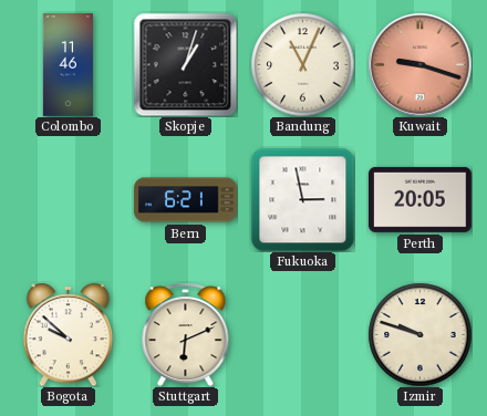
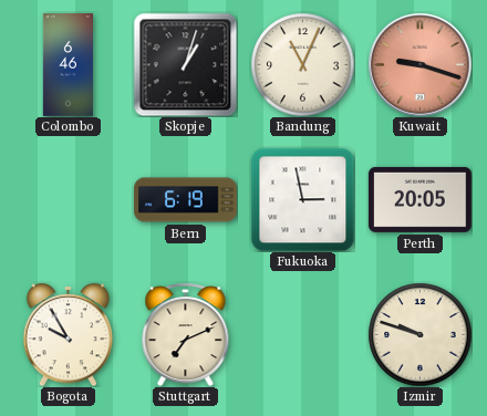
Colombo: 11:46 -> 6:46
Bern: 6:21 -> 6:19
Bogota: 9:52 -> 9:55
Stuttgart: 6:11 -> 7:11
